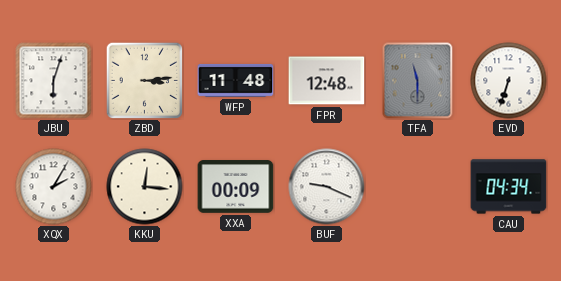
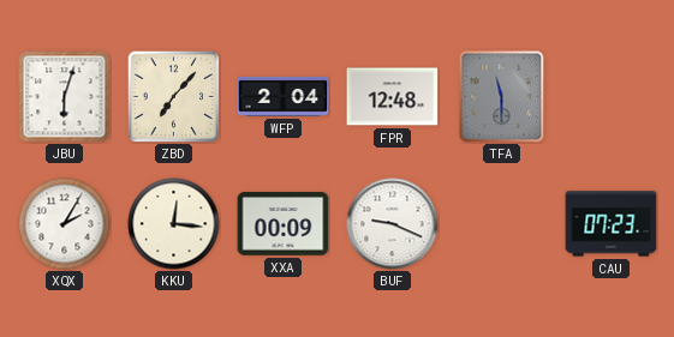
ZBD: 3:14 -> 7:07
WFP: 11:48 -> 2:04
EVD: 6:33 -> none
CAU: 04:34 -> 07:23
